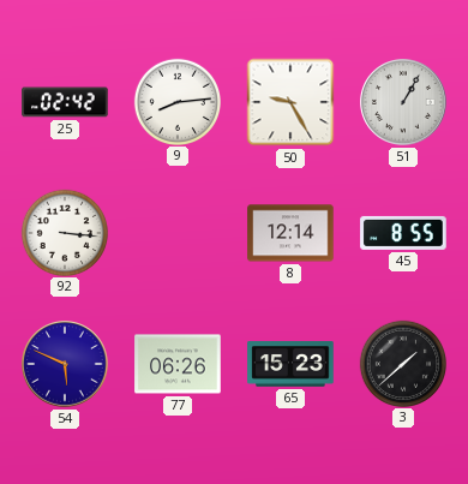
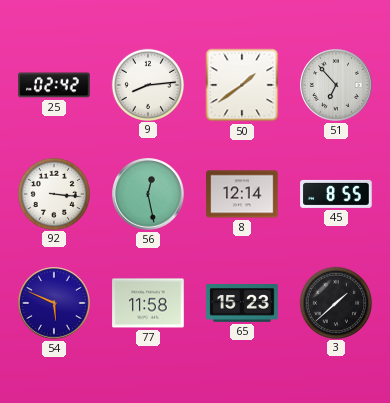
50: 9:25 -> 1:39
51: 1:05 -> 6:53
56: none -> 12:28
77: 06:26 -> 11:58
